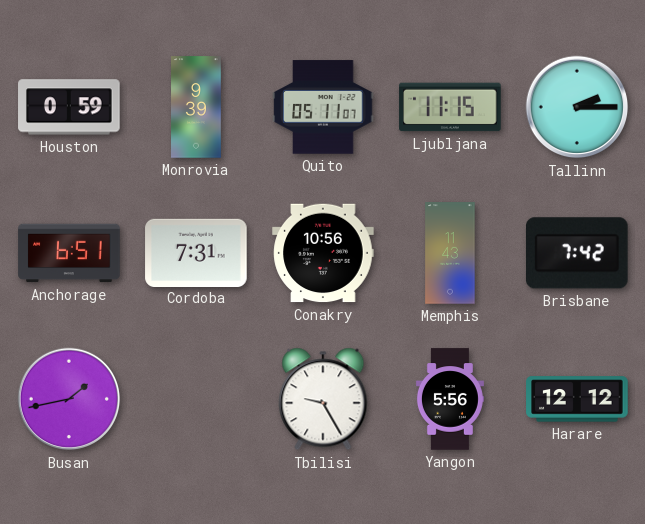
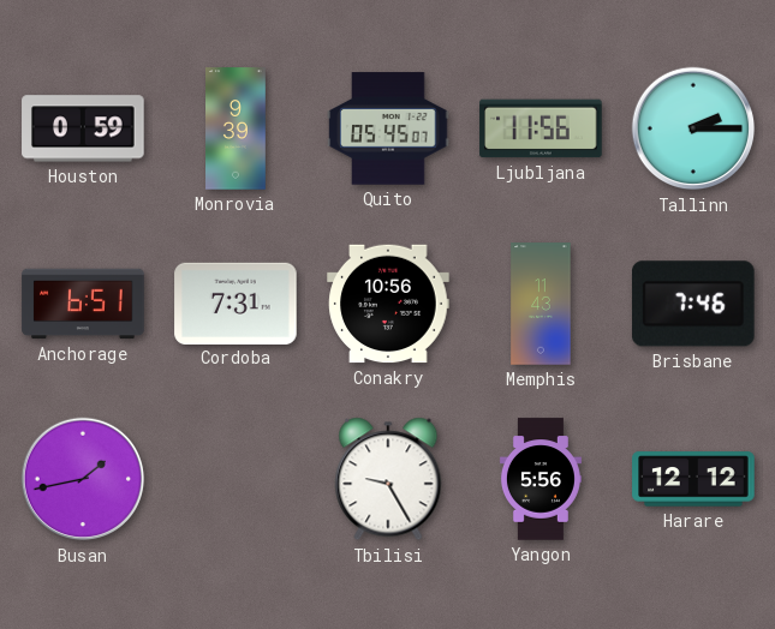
Quito: 05:11 -> 05:45
Ljubljana: 11:15 -> 11:56
Brisbane: 7:42 -> 7:46
